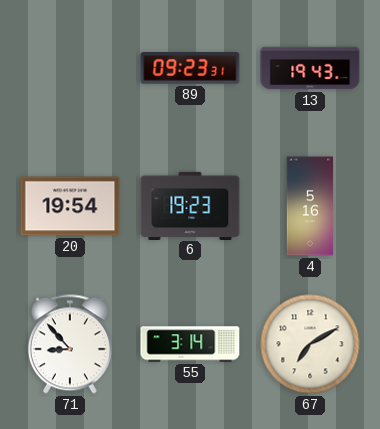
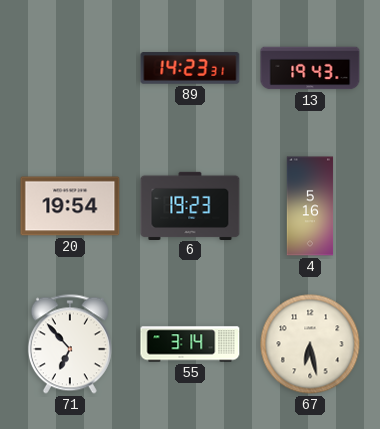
89: 09:23 -> 14:23
71: 8:53 -> 6:53
67: 7:10 -> 6:28
